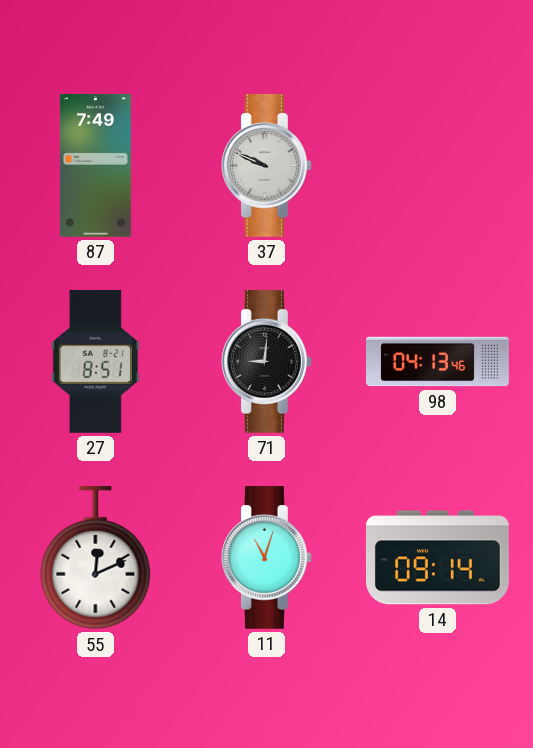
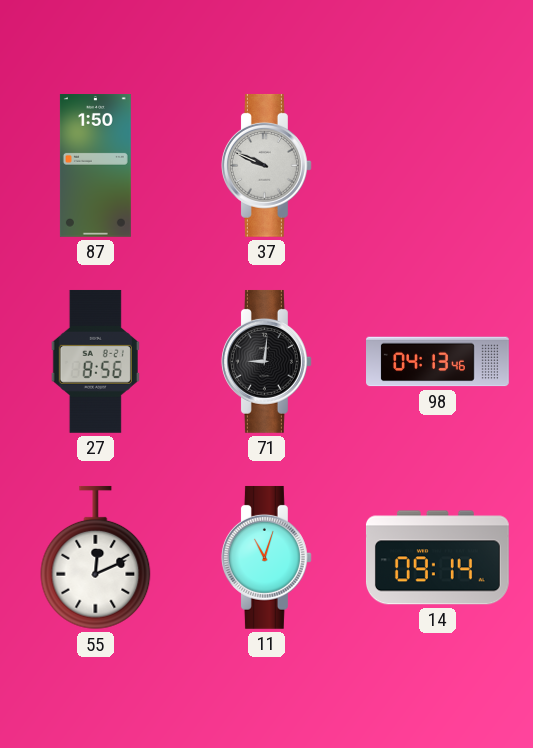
87: 7:49 -> 1:50
27: 8:51 -> 8:56
